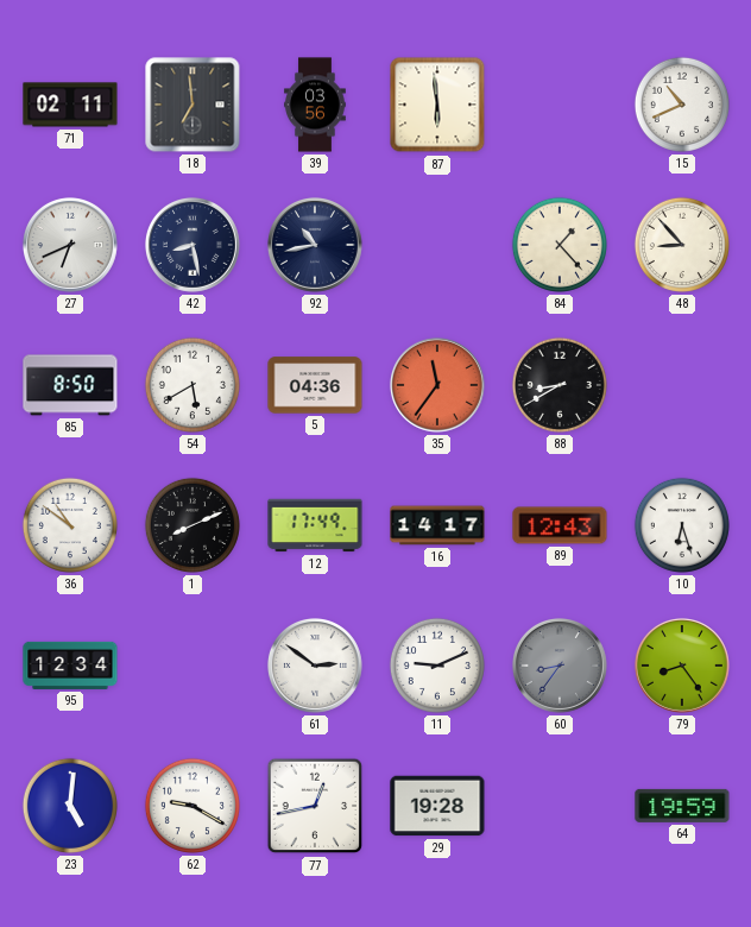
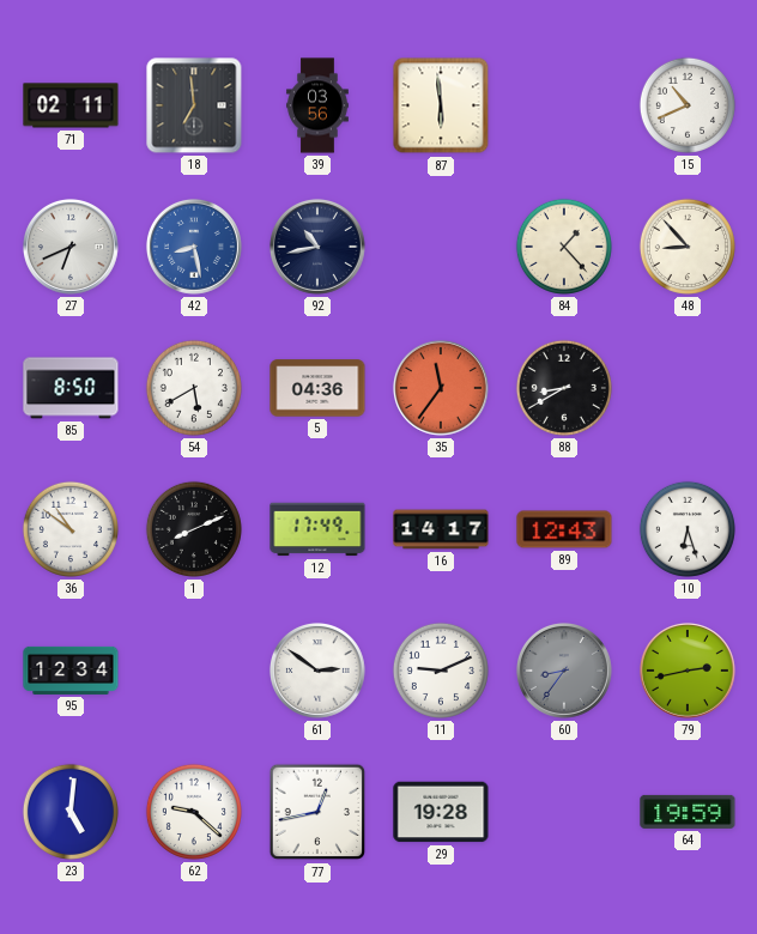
42 dial: navy -> blue
79: 8:24 -> 2:43
62: 9:20 -> 9:22
